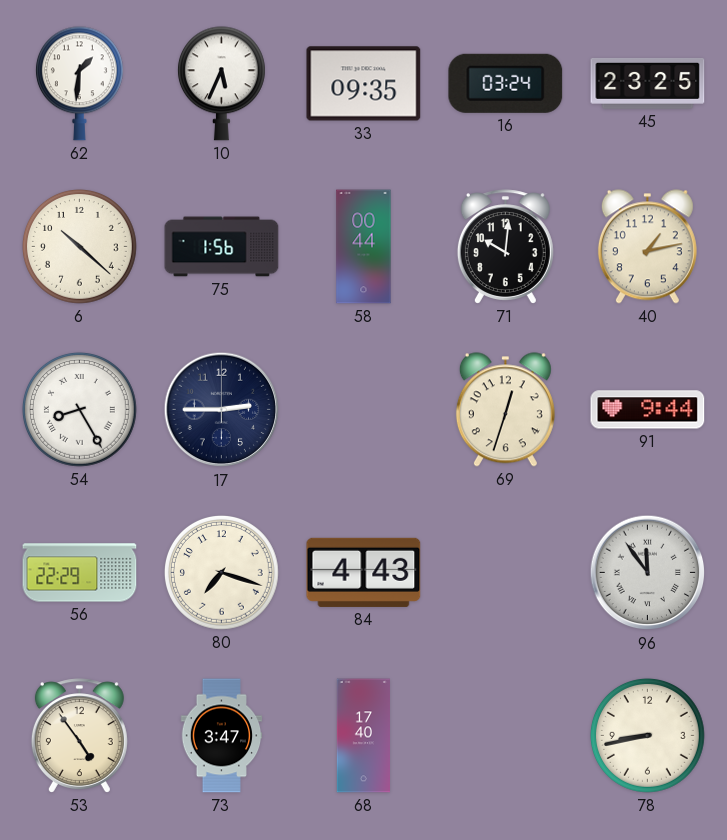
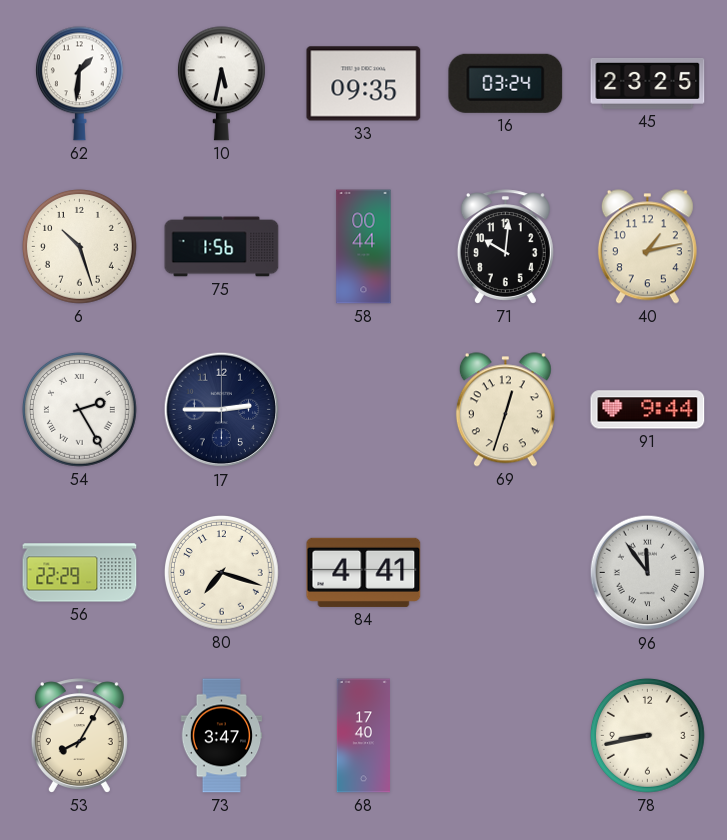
10: 5:34 -> 5:32
6: 10:22 -> 10:27
54: 8:25 -> 2:25
84: 4:43 -> 4:41
53: 4:54 -> 8:05
